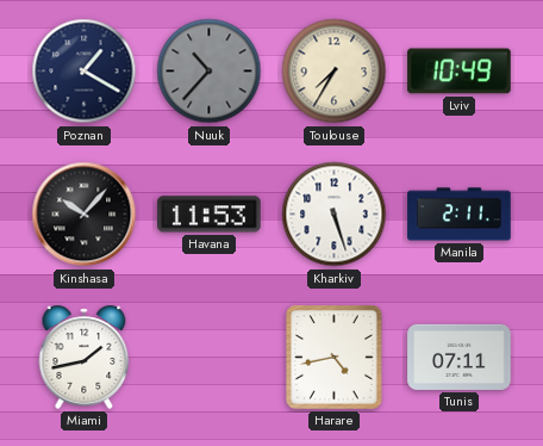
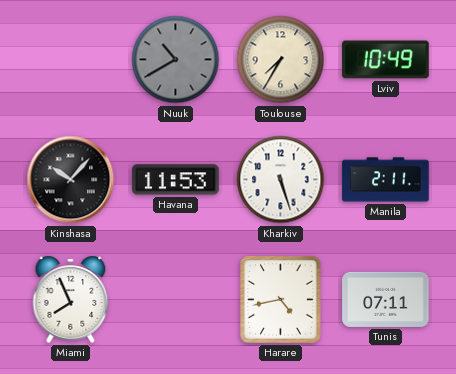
Poznan: 1:20 -> none
Nuuk: 10:37 -> 10:40
Miami: 1:43 -> 7:56
